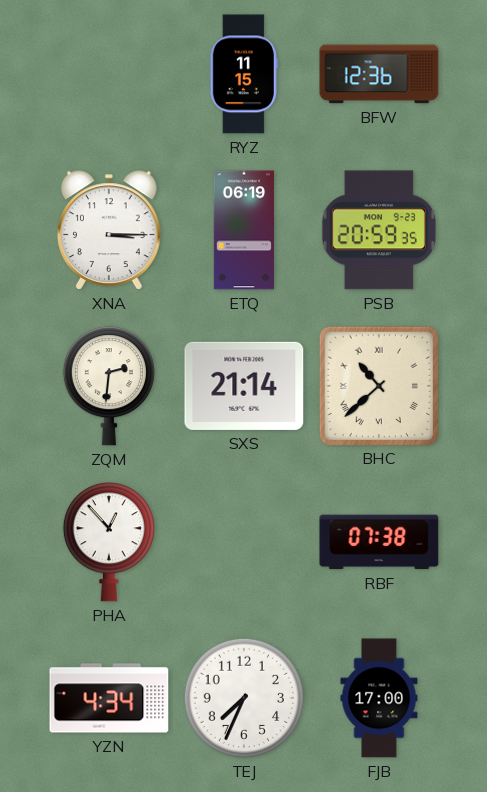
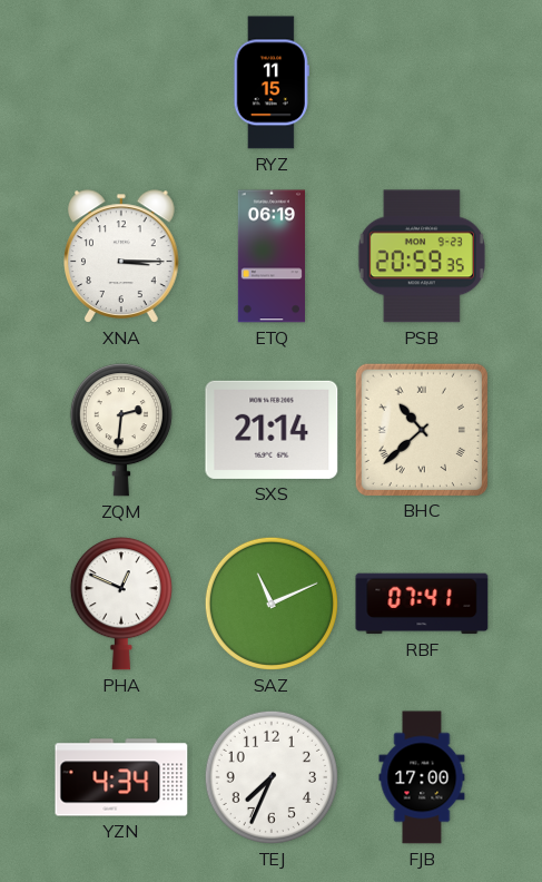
BFW: 12:36 -> none
PHA: 12:53 -> 12:49
SAZ: none -> 11:11
RBF: 07:38 -> 07:41
